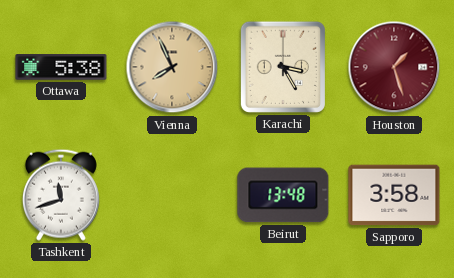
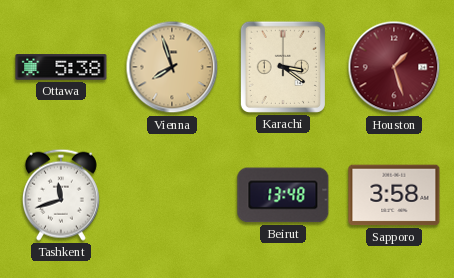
Vienna: 7:56 -> 7:57
Karachi: 3:25 -> 3:21
